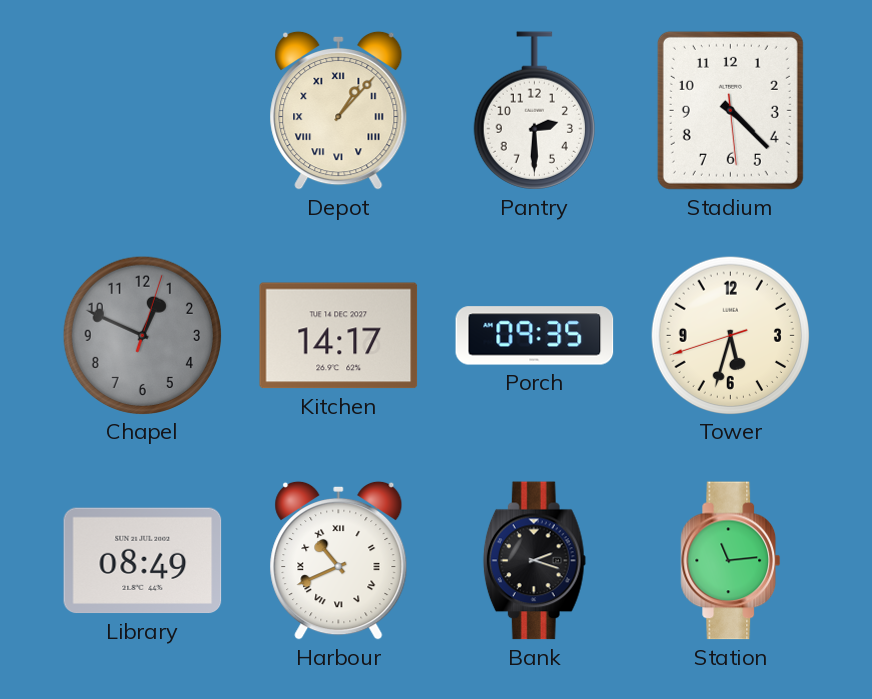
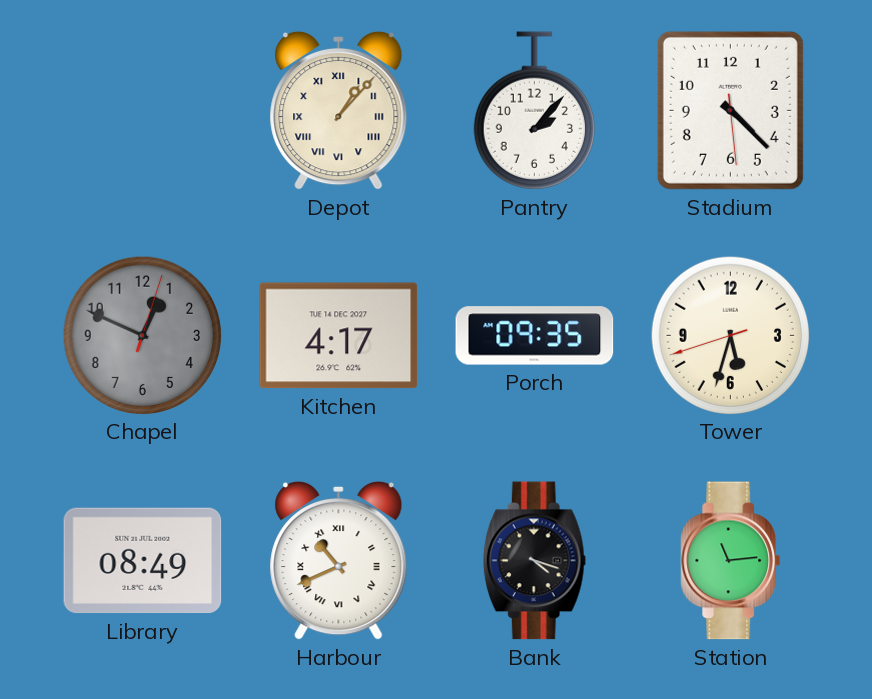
Pantry: 2:30 -> 2:07
Kitchen: 14:17 -> 4:17
Bank: 2:18 -> 4:18
